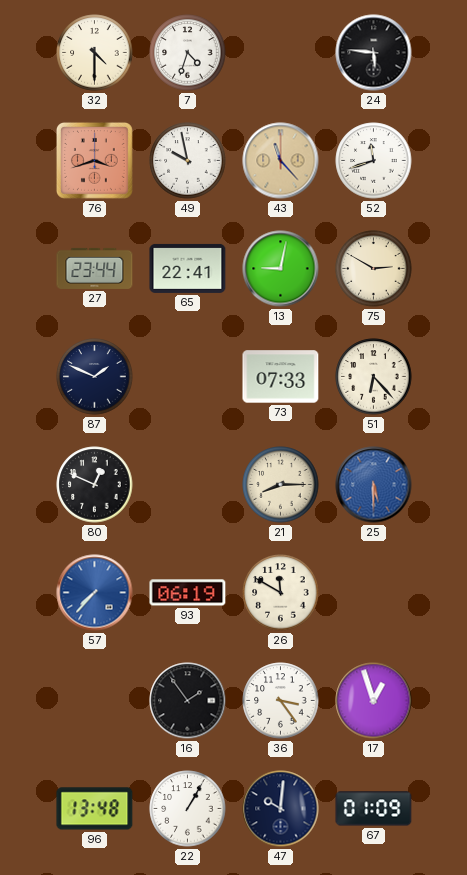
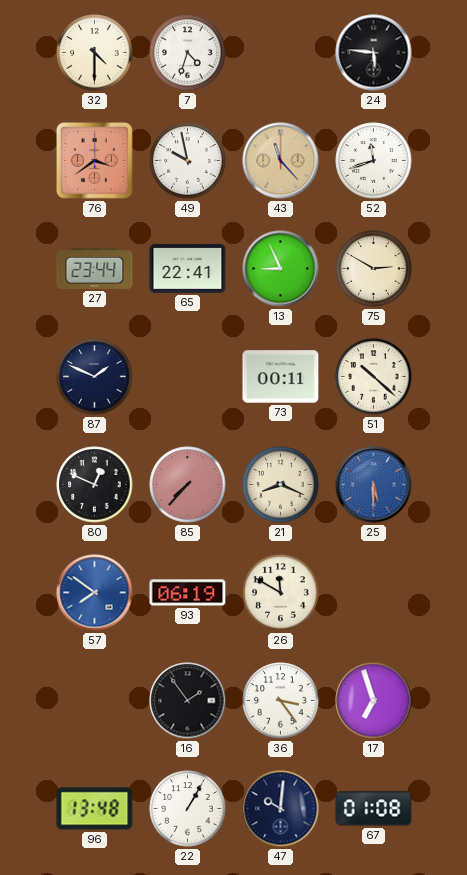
76: 3:42 -> 3:39
13: 9:02 -> 8:56
73: 07:33 -> 00:11
51: 6:23 -> 10:22
85: none -> 7:37
21: 8:15 -> 8:19
57: 7:37 -> 7:51
17: 12:57 -> 6:57
67: 01:09 -> 01:08
